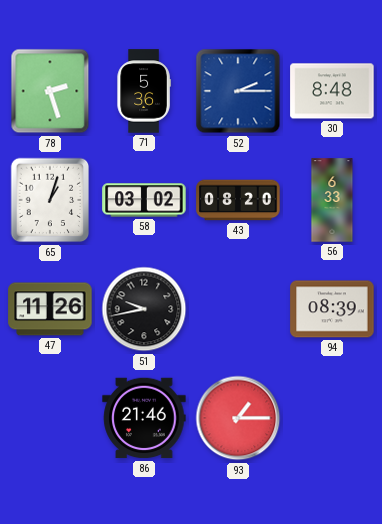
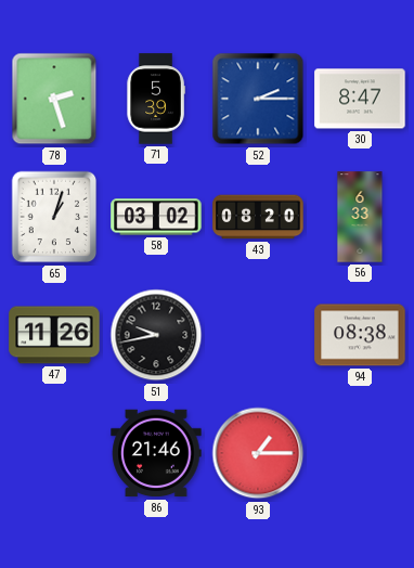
71: 5:36 -> 5:39
30: 8:48 -> 8:47
94: 08:39 -> 08:38
